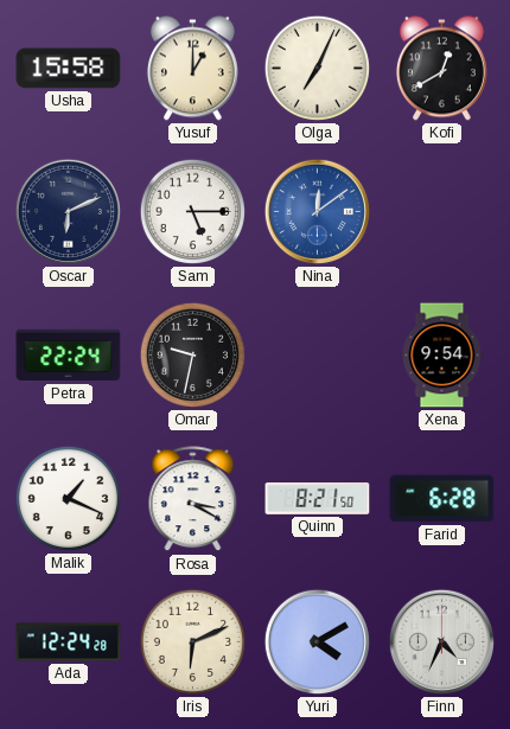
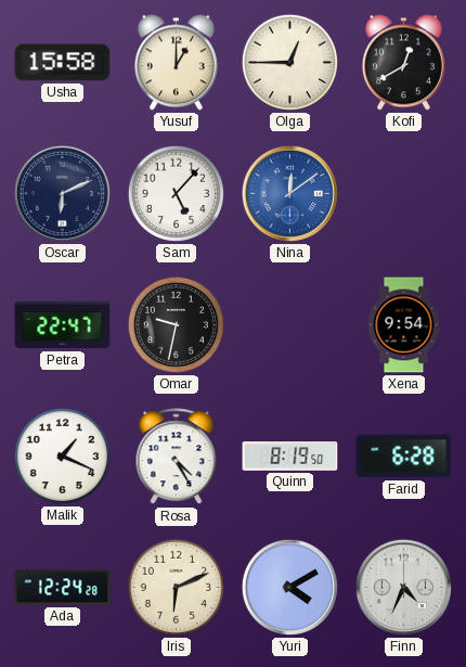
Olga: 7:04 -> 12:45
Sam: 5:15 -> 5:07
Petra: 22:24 -> 22:47
Rosa: 3:20 -> 4:25
Quinn: 8:21 -> 8:19
